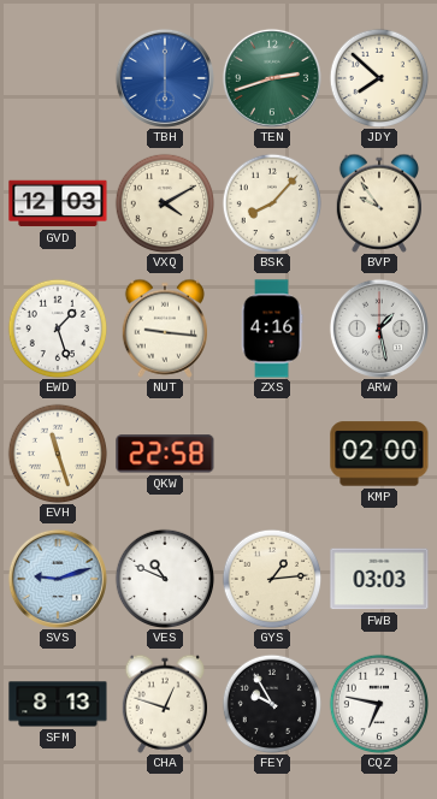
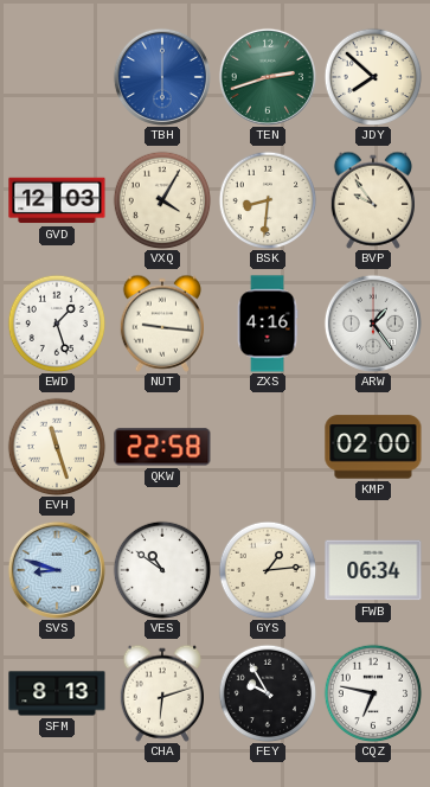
VXQ: 4:10 -> 4:05
BSK: 8:07 -> 8:31
ARW: 1:28 -> 1:24
SVS: 9:12 -> 8:48
VES: 10:49 -> 10:51
FWB: 03:03 -> 06:34
CHA: 12:48 -> 6:12
